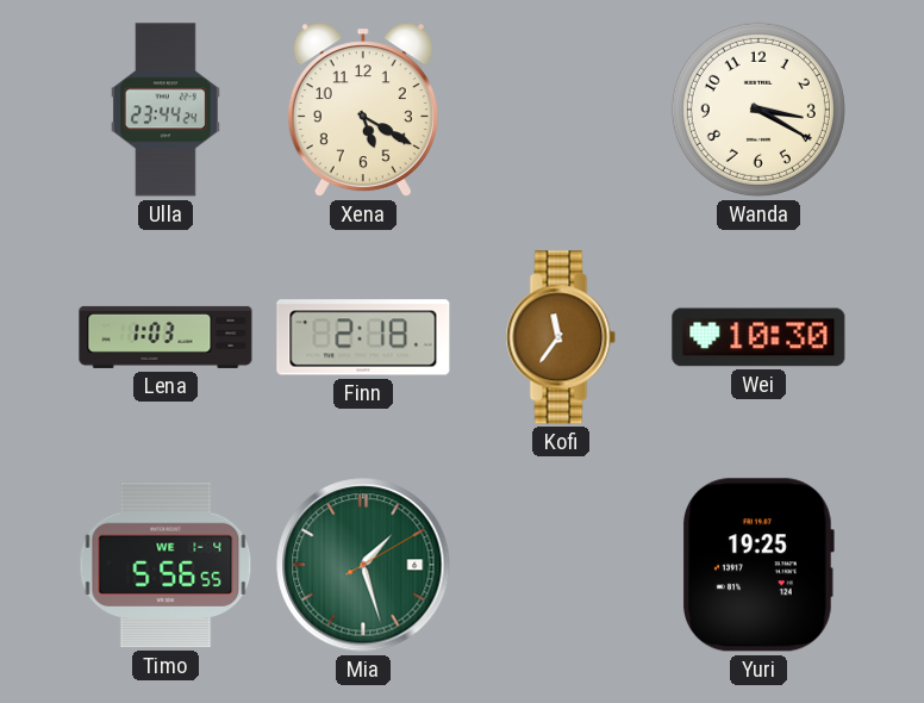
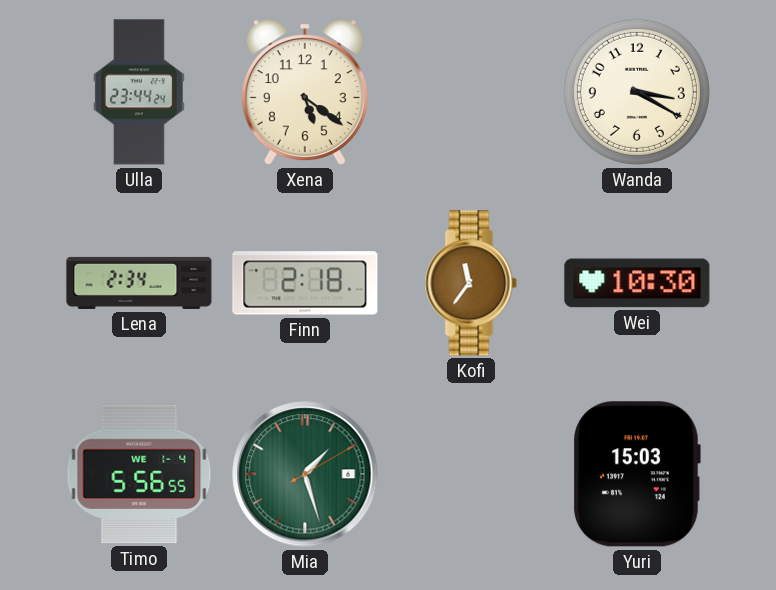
Xena: 5:20 -> 5:21
Lena: 1:03 -> 2:34
Yuri: 19:25 -> 15:03
